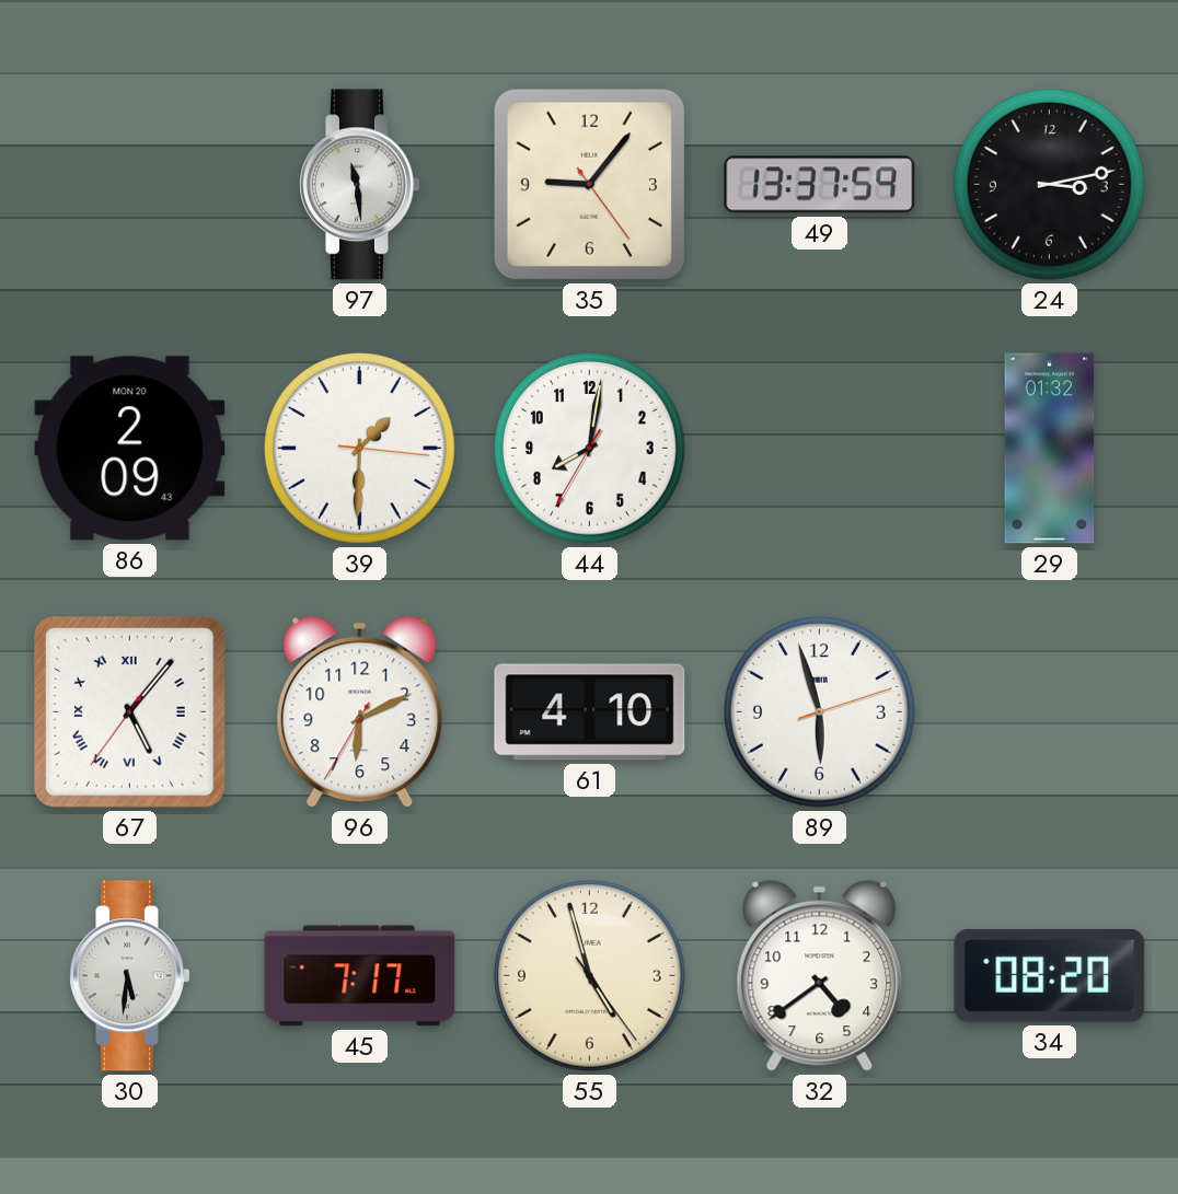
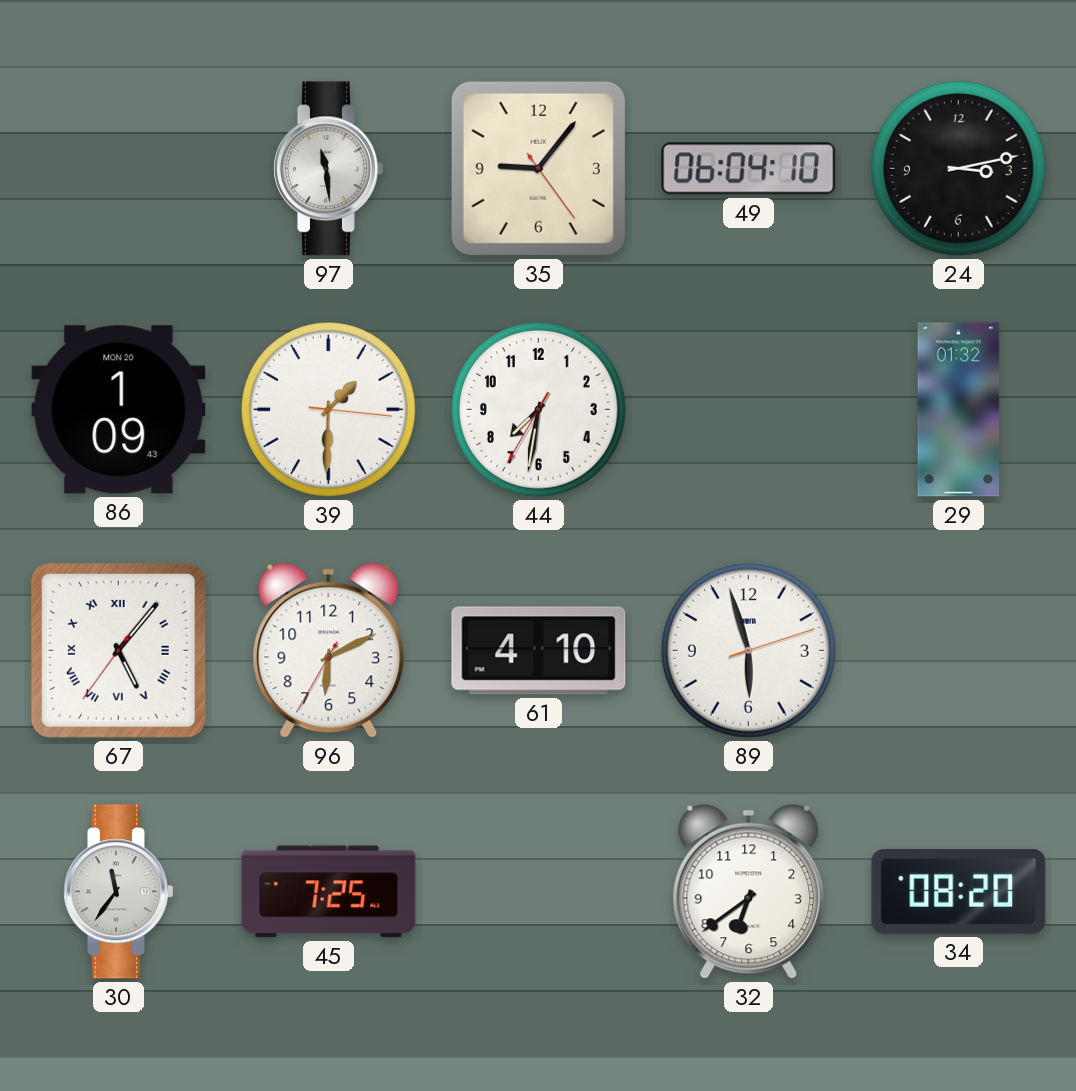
49: 13:37 -> 06:04
86: 2:09 -> 1:09
44: 8:01 -> 7:31
30: 5:31 -> 11:36
45: 7:17 -> 7:25
55: 4:57 -> none
32: 4:39 -> 6:39
